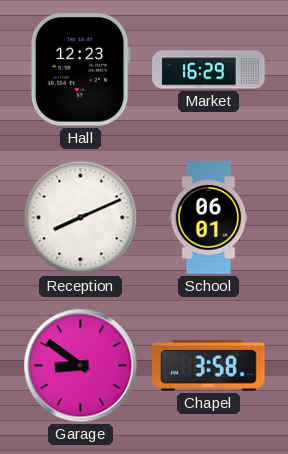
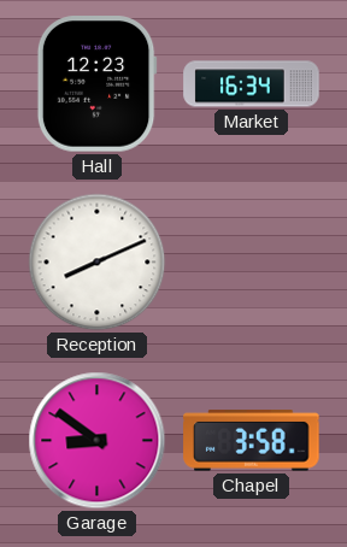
Market: 16:29 -> 16:34
School: 06:01 -> none
